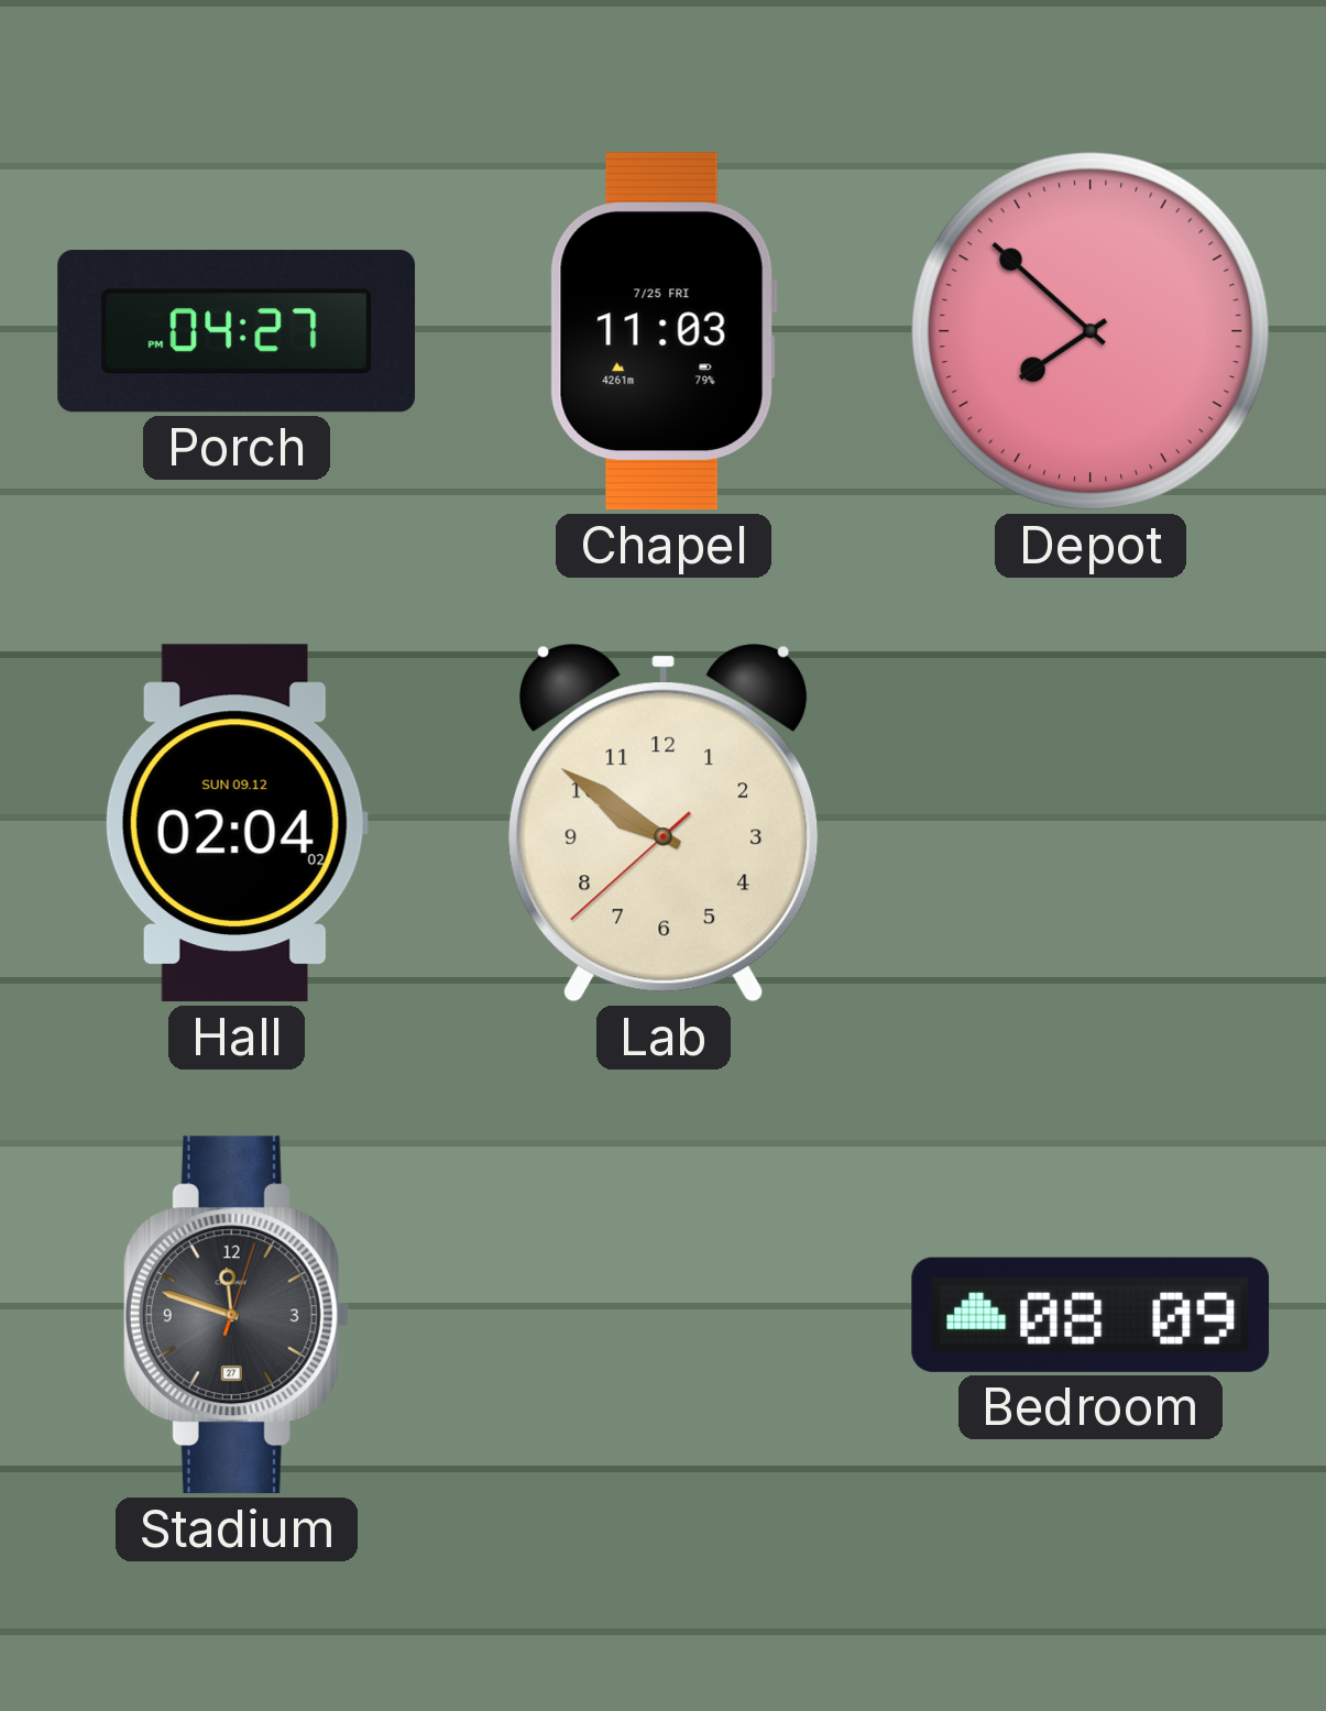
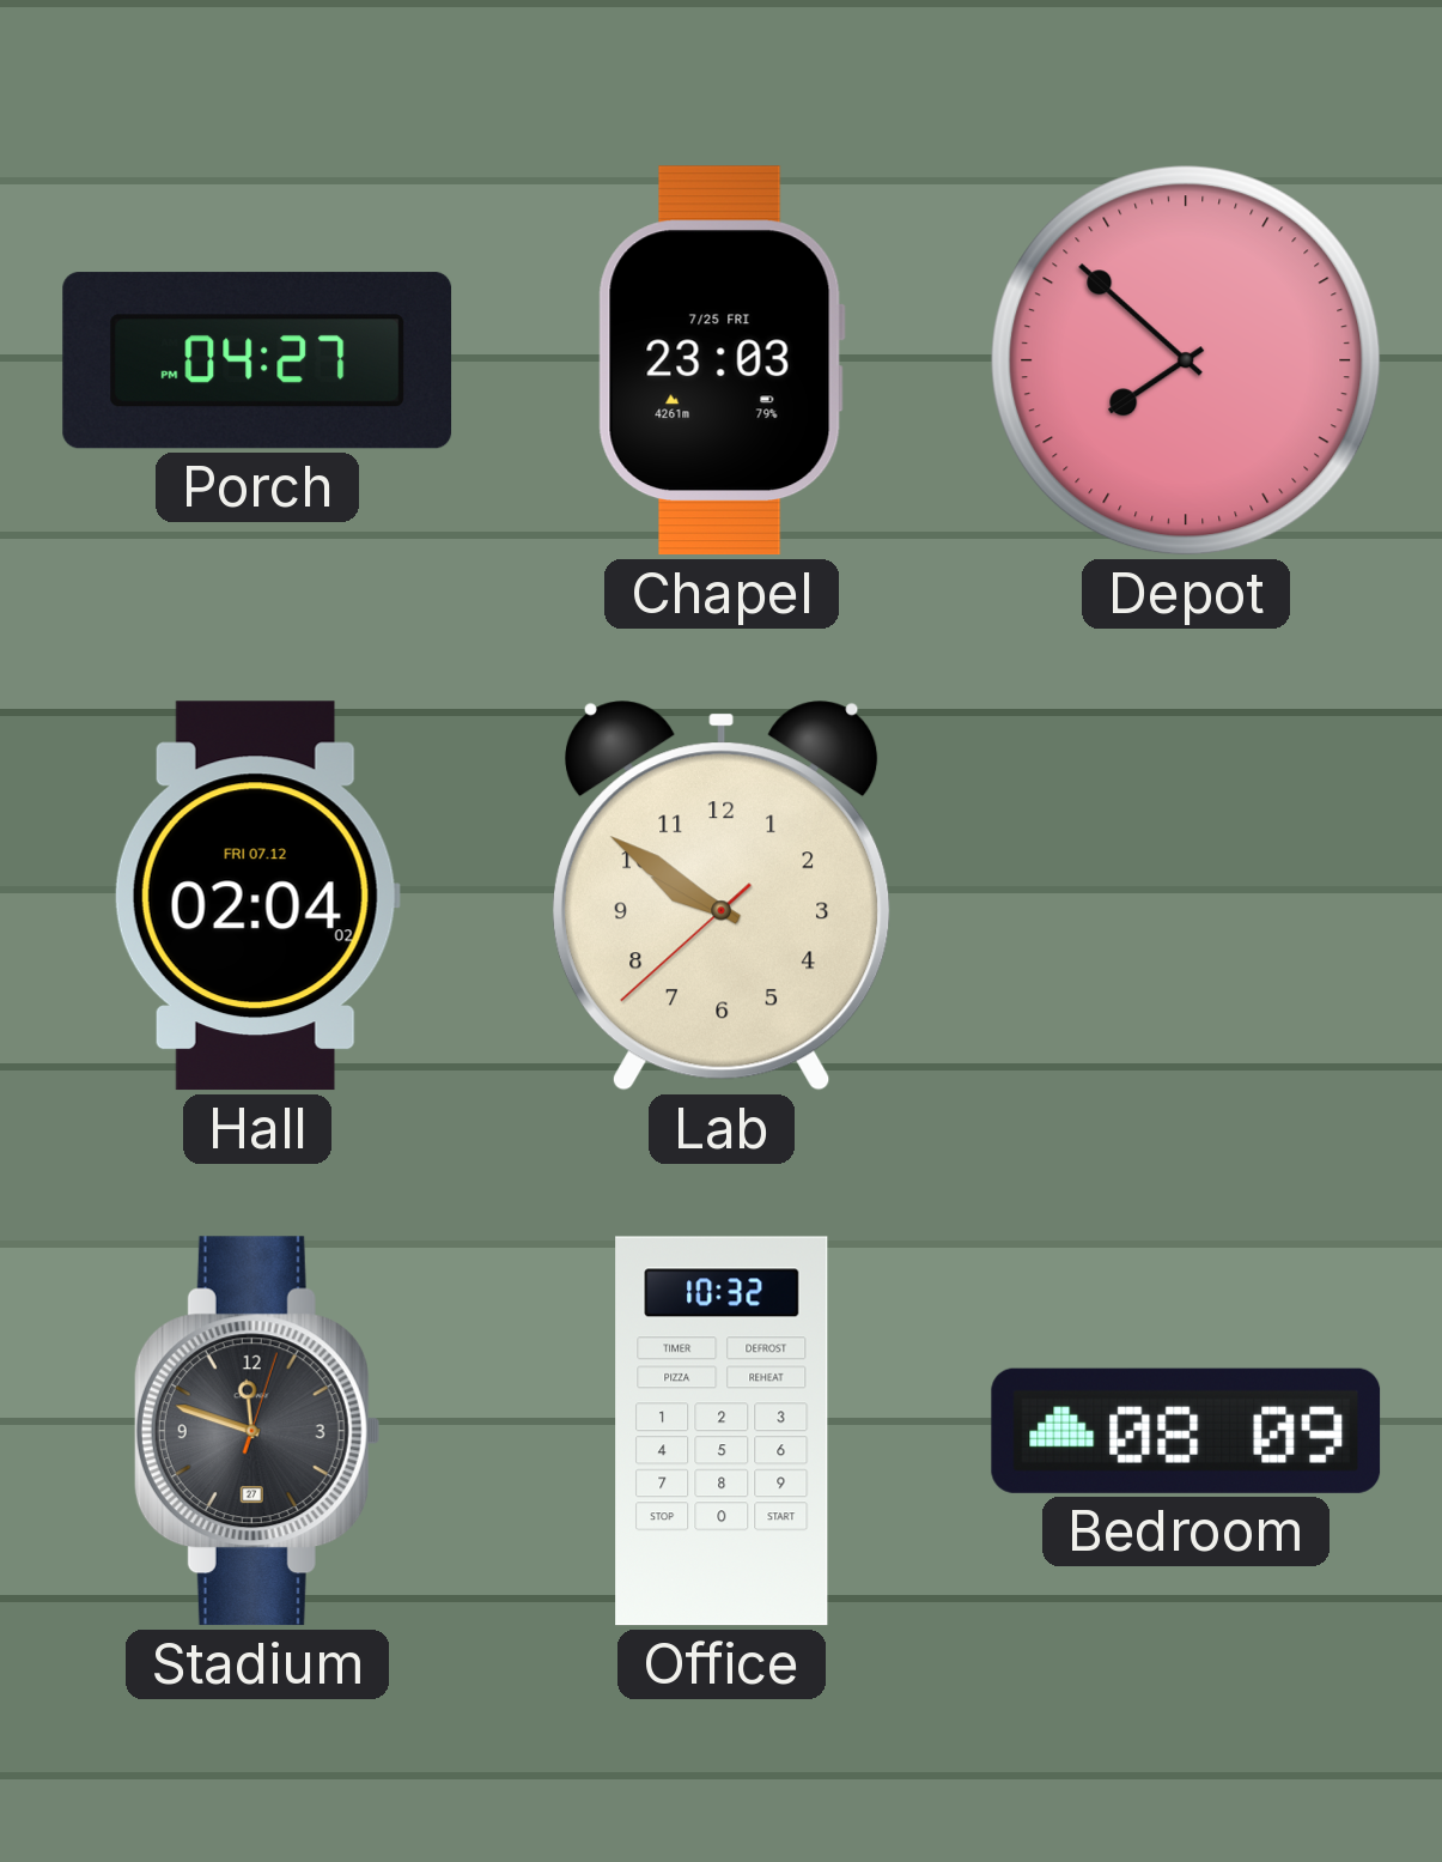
Chapel: 11:03 -> 23:03
Hall date: SUN 09.12 -> FRI 07.12
Office: none -> 10:32
